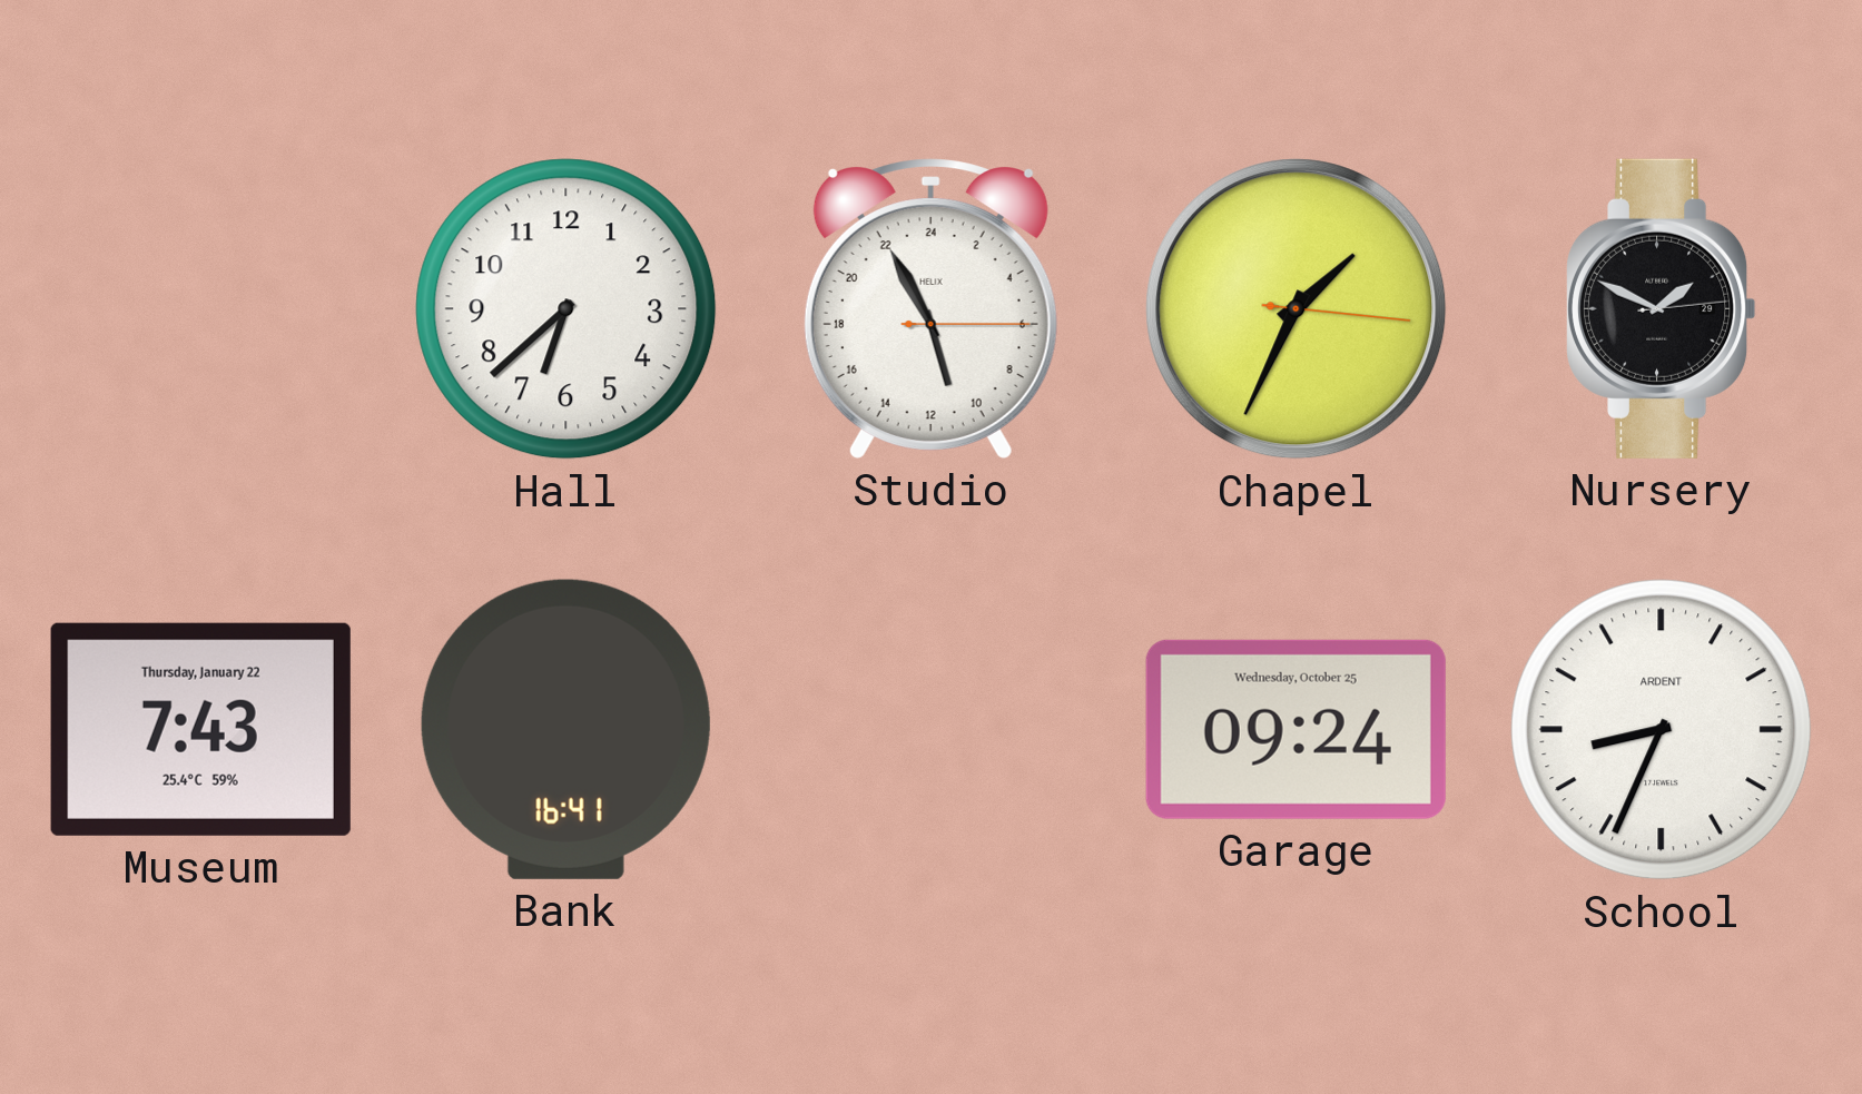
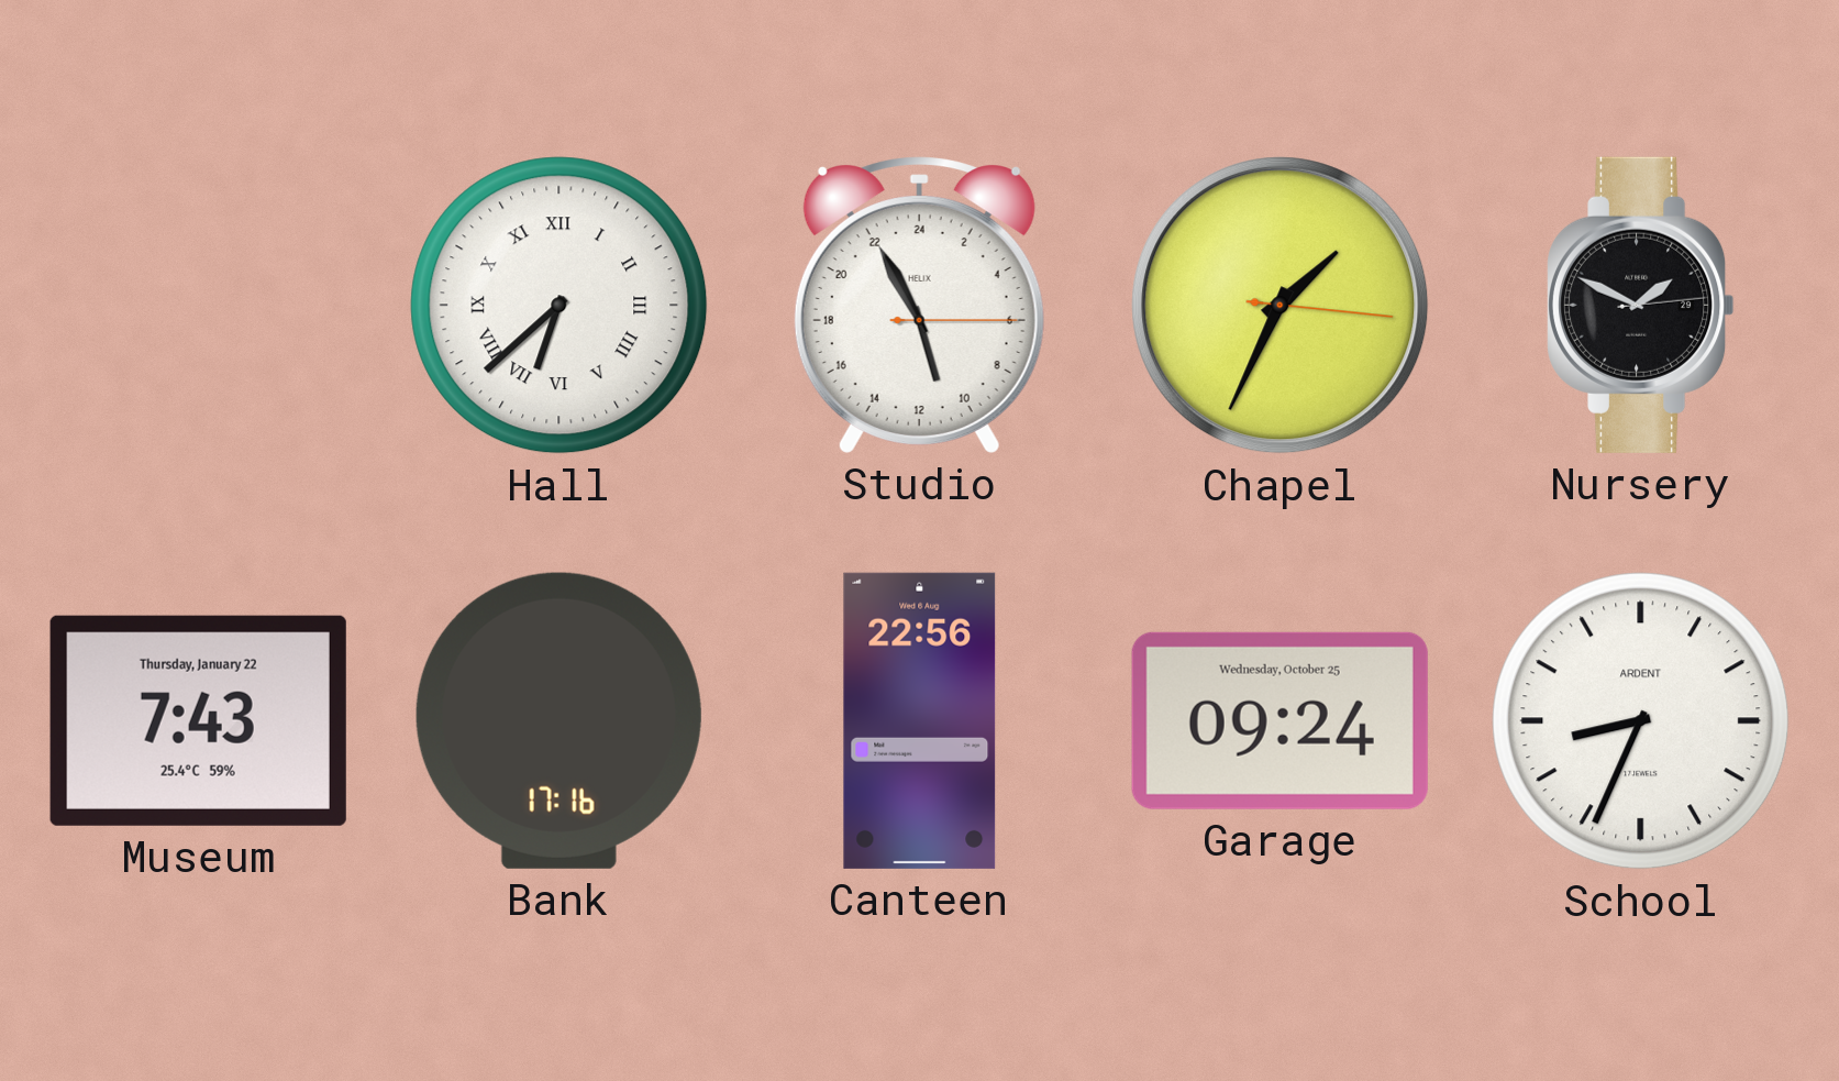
Hall numerals: Arabic -> Roman
Bank: 16:41 -> 17:16
Canteen: none -> 22:56
